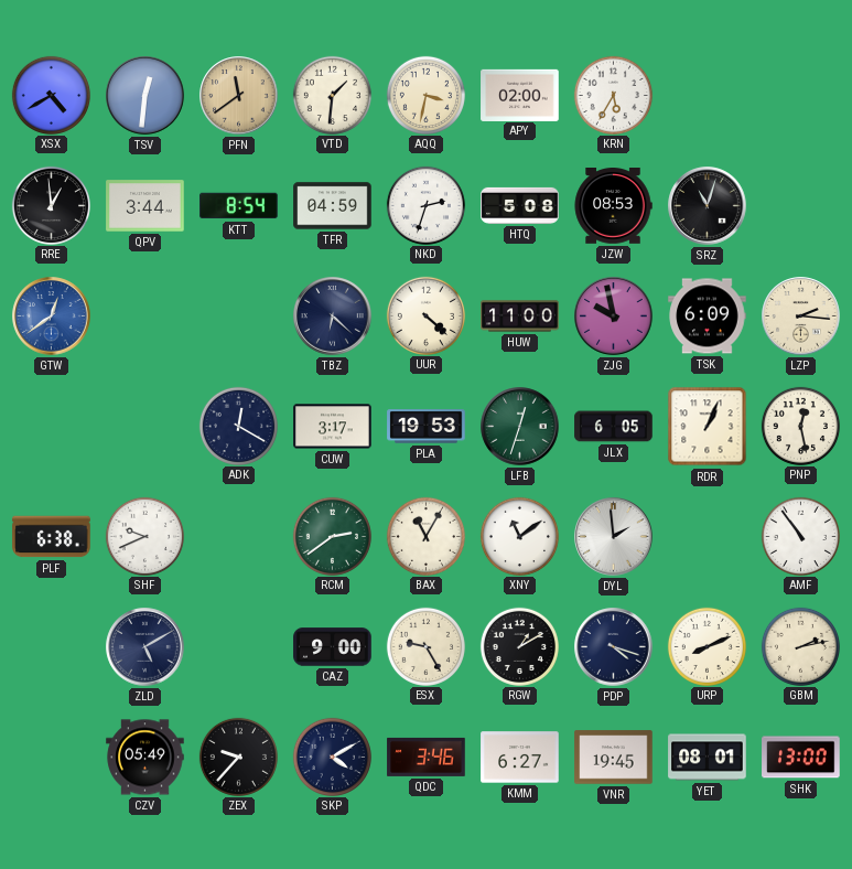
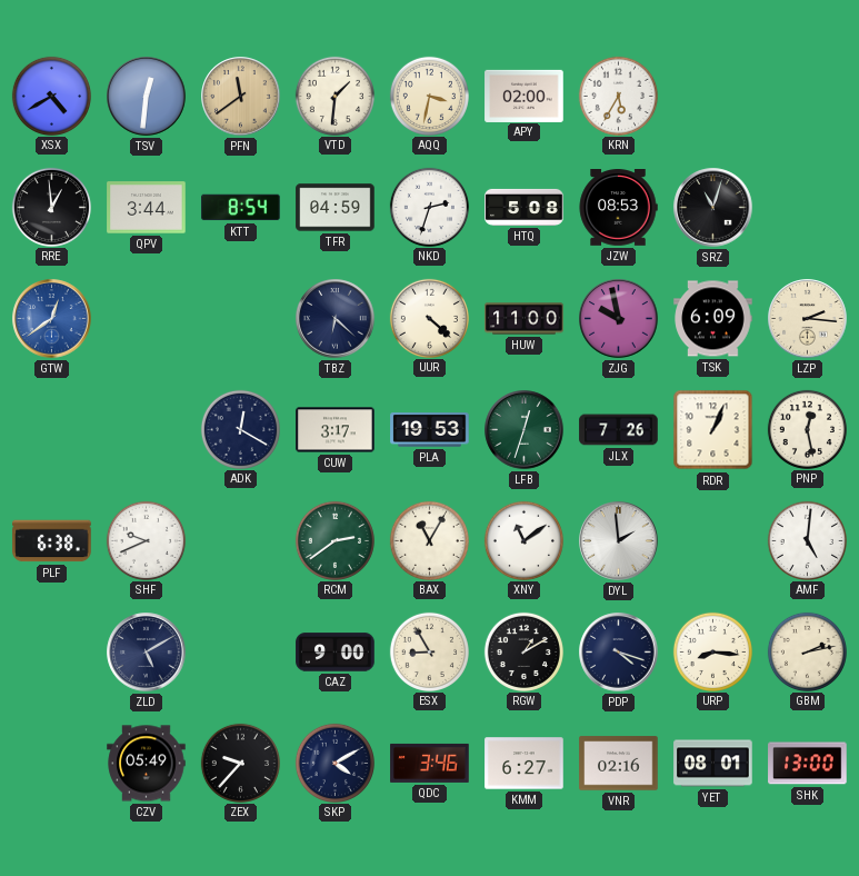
JLX: 6:05 -> 7:26
AMF: 10:54 -> 5:01
ESX: 9:25 -> 8:55
URP: 8:11 -> 8:16
VNR: 19:45 -> 02:16
